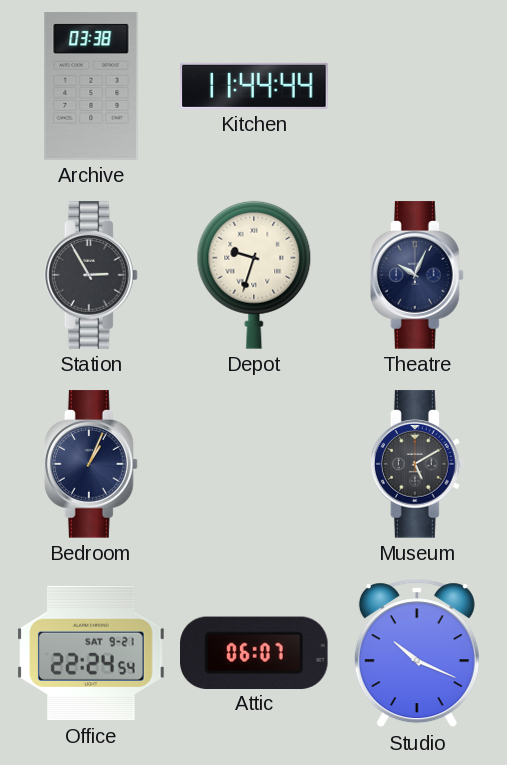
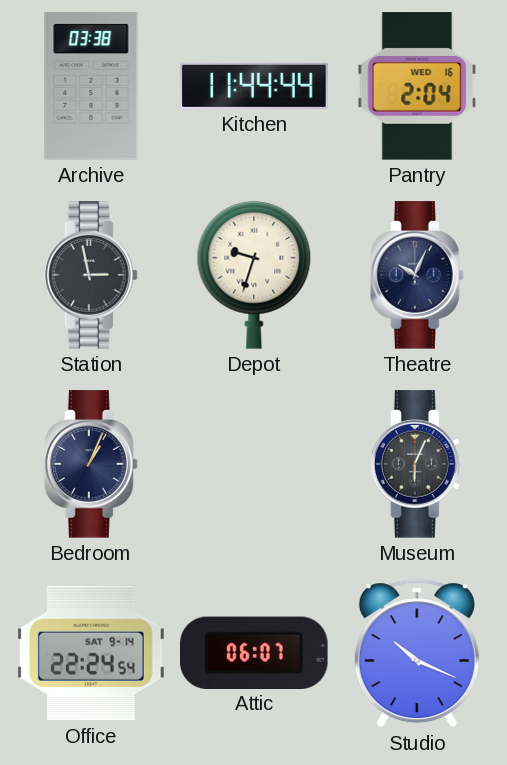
Pantry: none -> 2:04
Station: 2:55 -> 2:58
Museum: 5:10 -> 6:04
Office date: SAT 9-21 -> SAT 9-14
